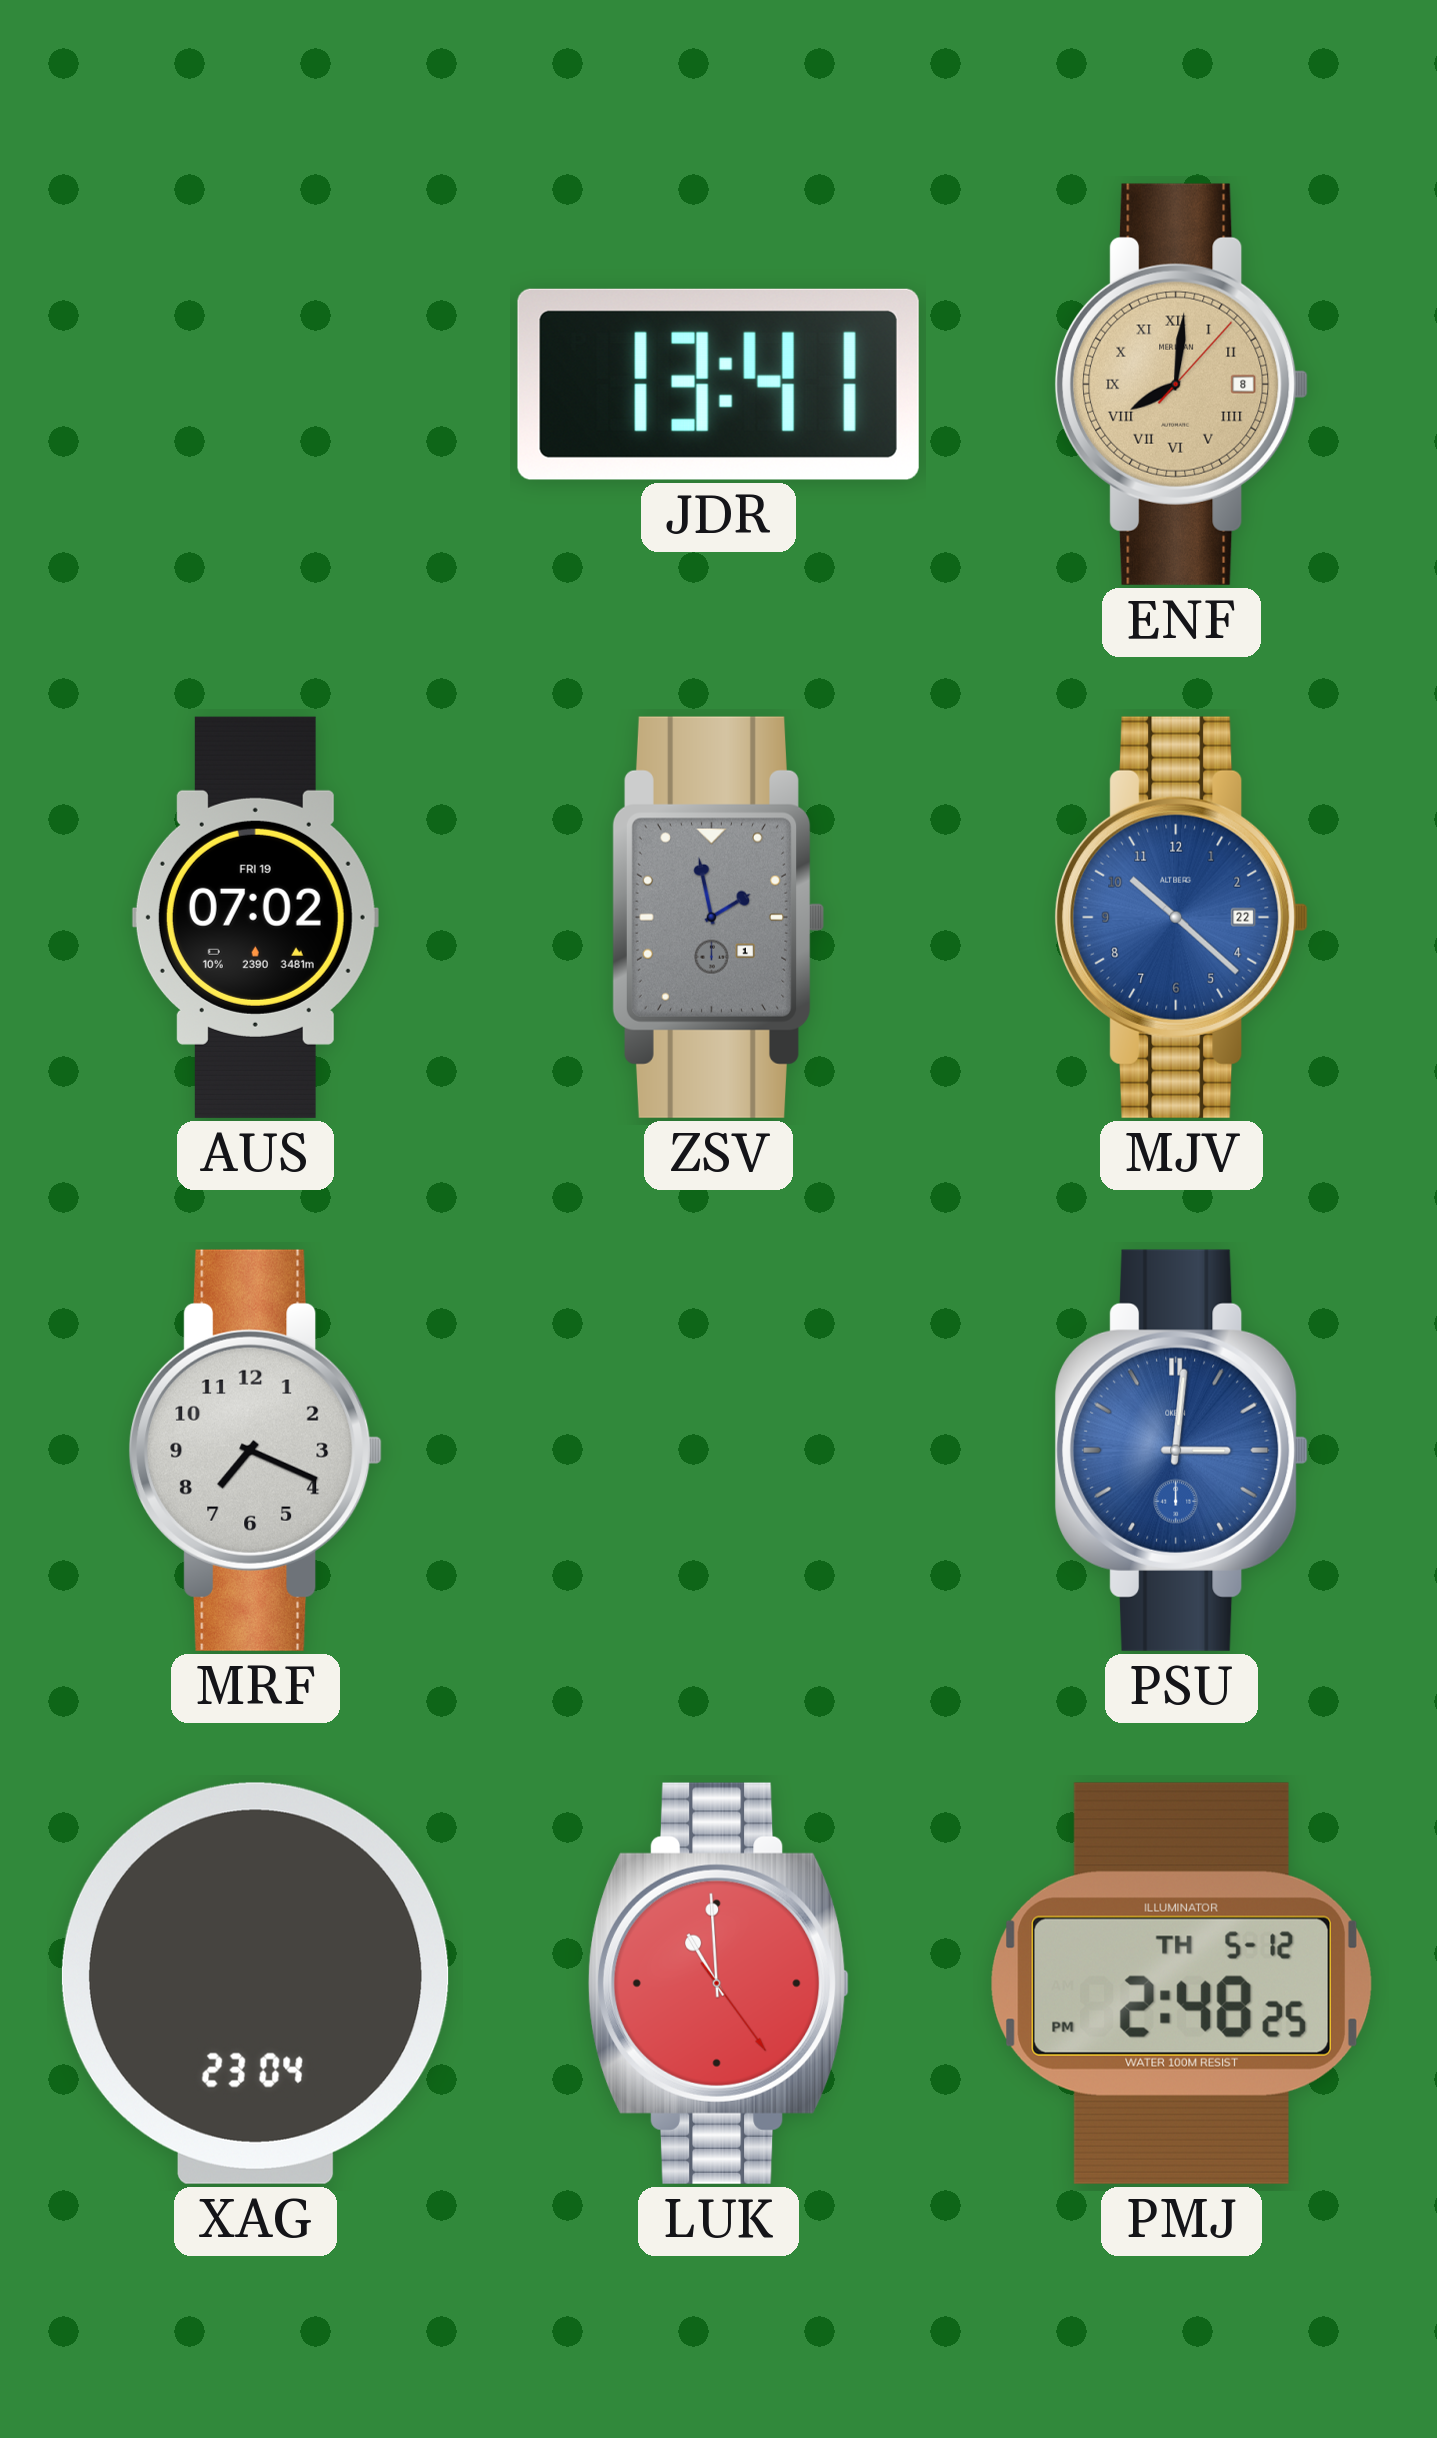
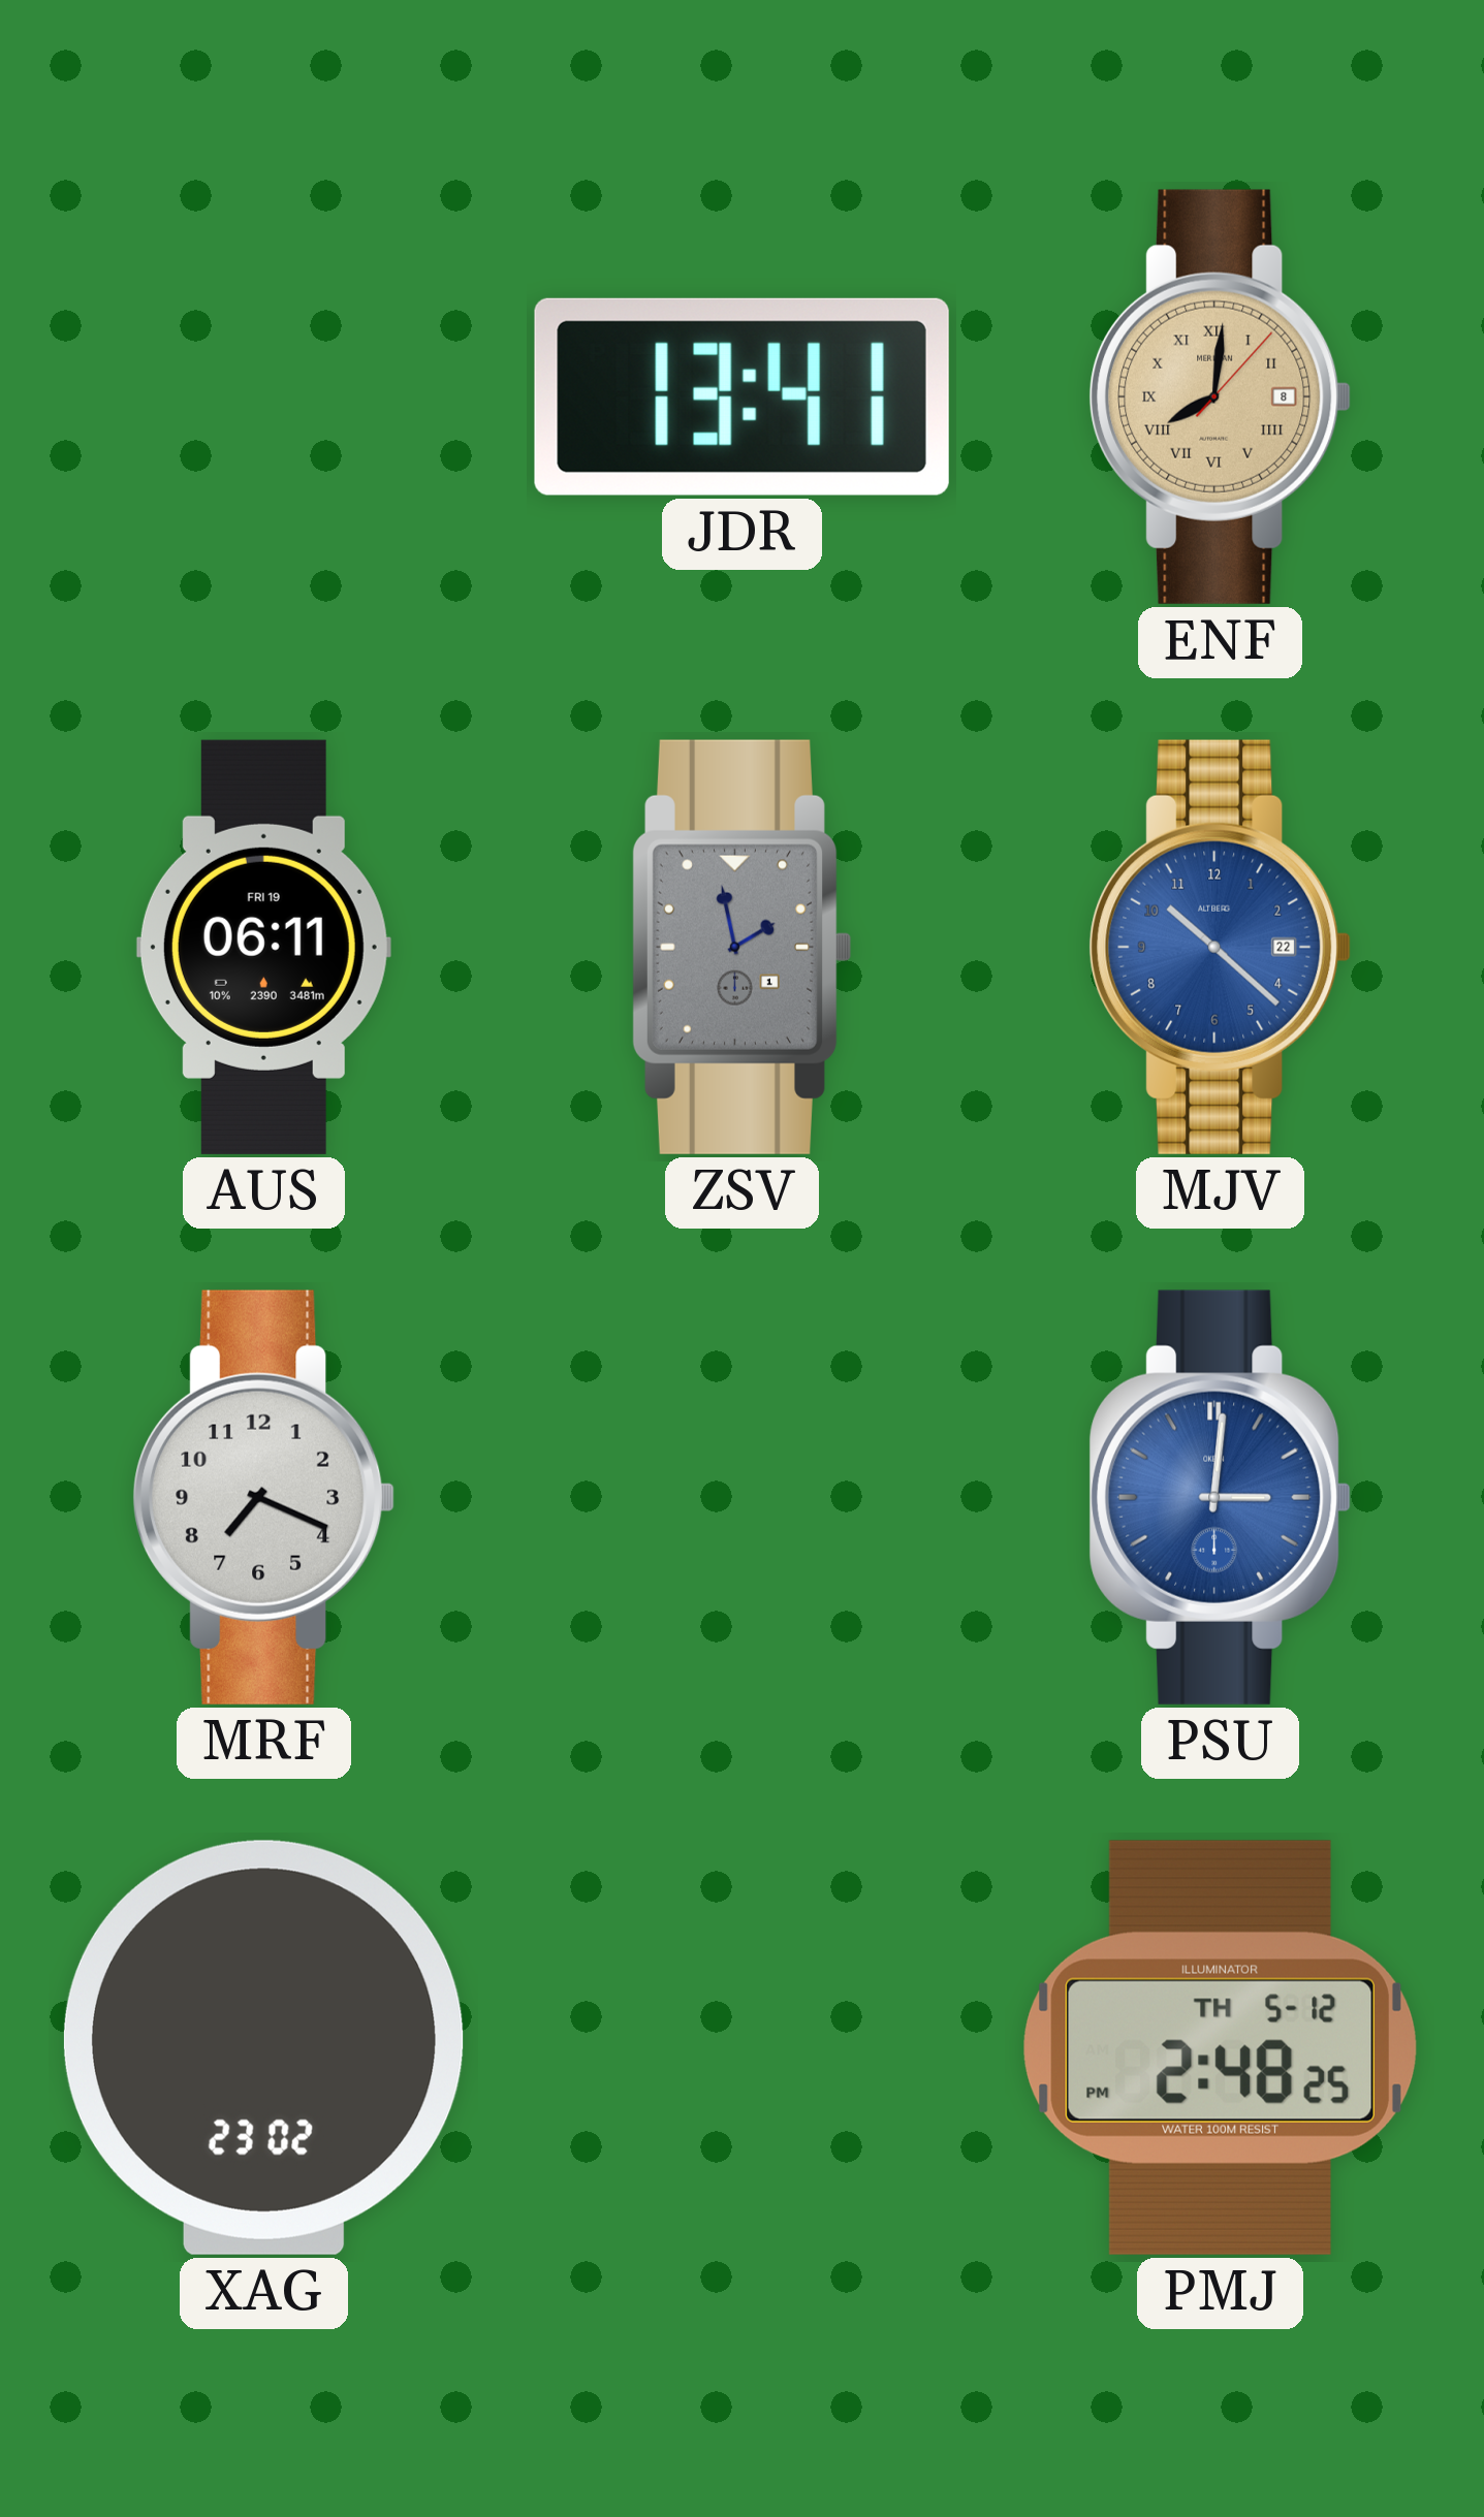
AUS: 07:02 -> 06:11
XAG: 23:04 -> 23:02
LUK: 10:59 -> none
